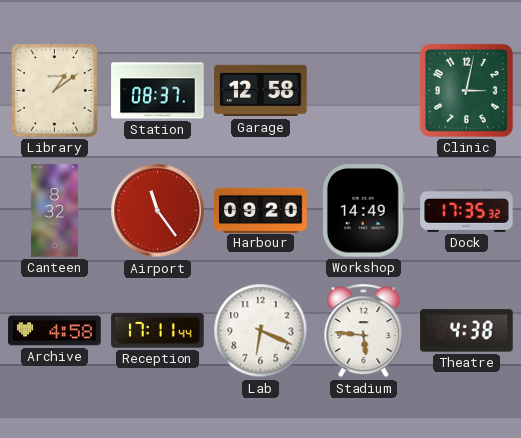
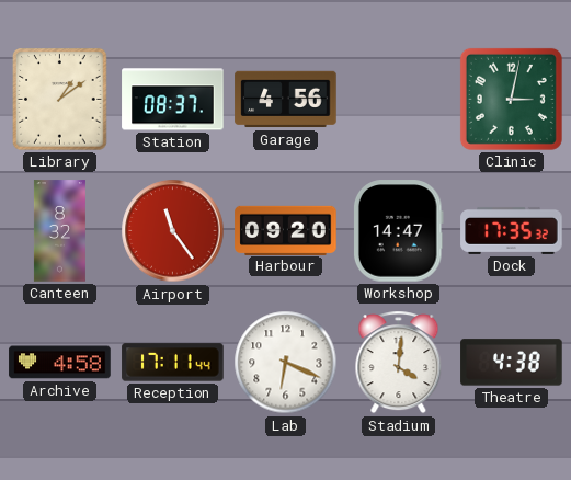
Garage: 12:58 -> 4:56
Workshop: 14:49 -> 14:47
Stadium: 5:46 -> 4:01
